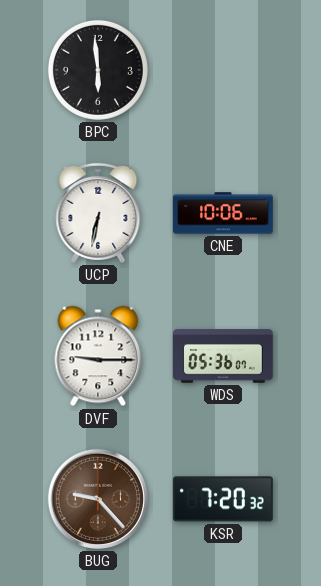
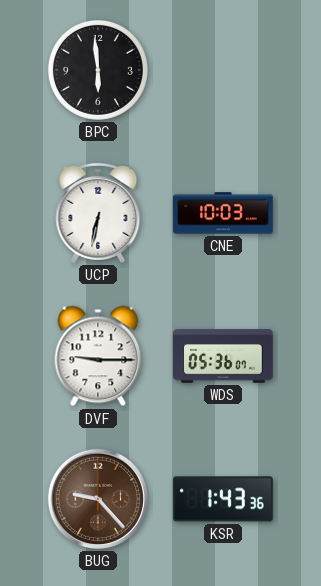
CNE: 10:06 -> 10:03
KSR: 7:20 -> 1:43
